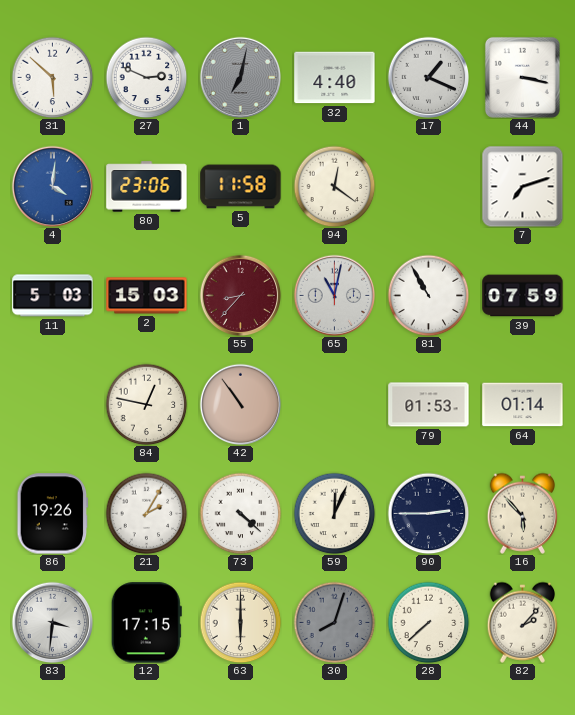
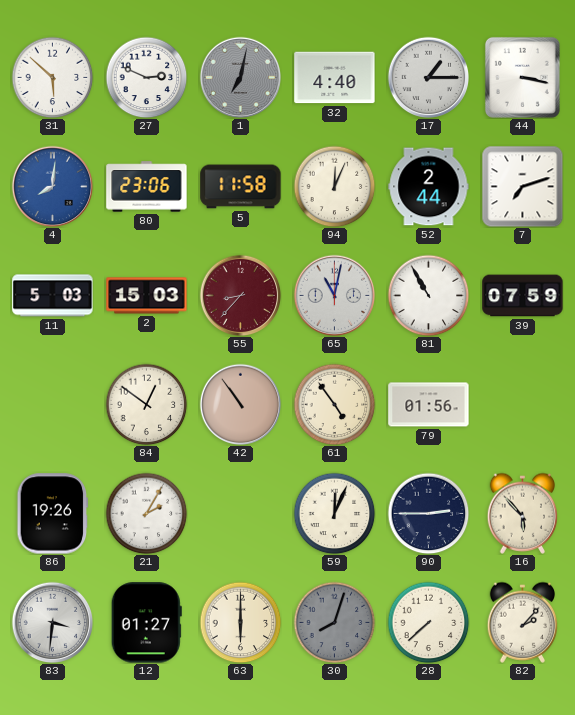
17: 1:19 -> 1:15
4: 4:01 -> 8:01
94: 12:21 -> 12:04
52: none -> 2:44
84: 12:47 -> 12:51
61: none -> 4:54
79: 01:53 -> 01:56
64: 01:14 -> none
73: 4:22 -> none
12: 17:15 -> 01:27
